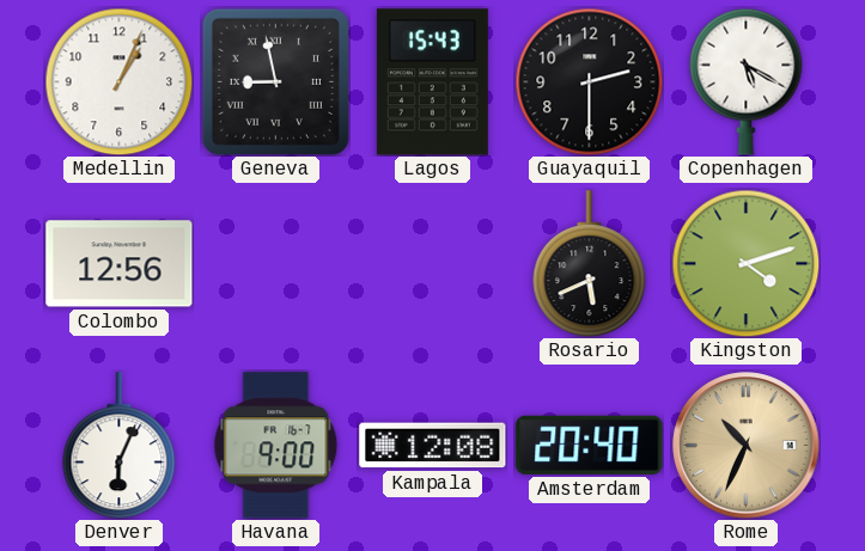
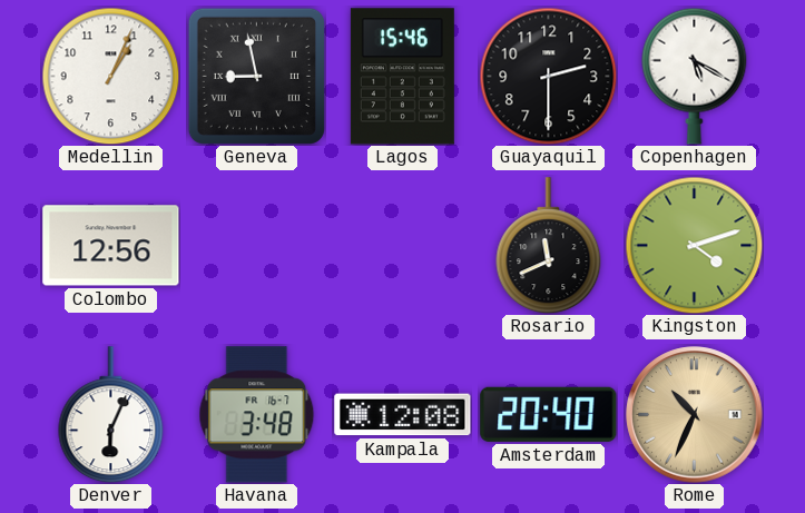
Lagos: 15:43 -> 15:46
Rosario: 5:41 -> 11:41
Havana: 9:00 -> 3:48
